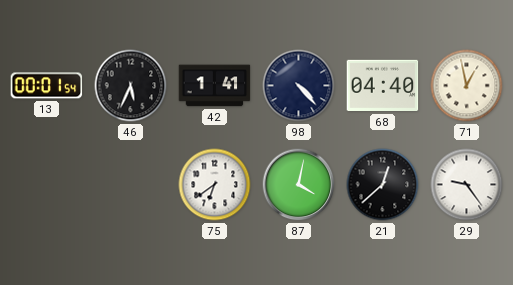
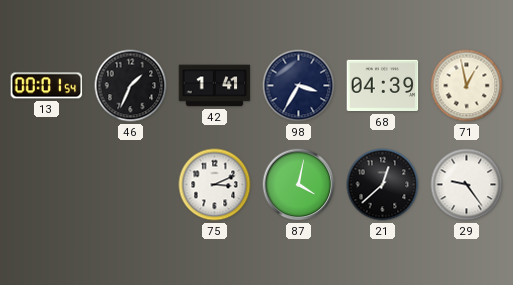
46: 5:34 -> 1:34
98: 4:23 -> 3:35
68: 04:40 -> 04:39
75: 6:39 -> 3:11
